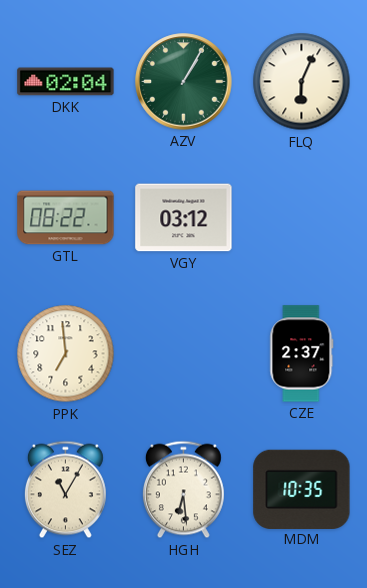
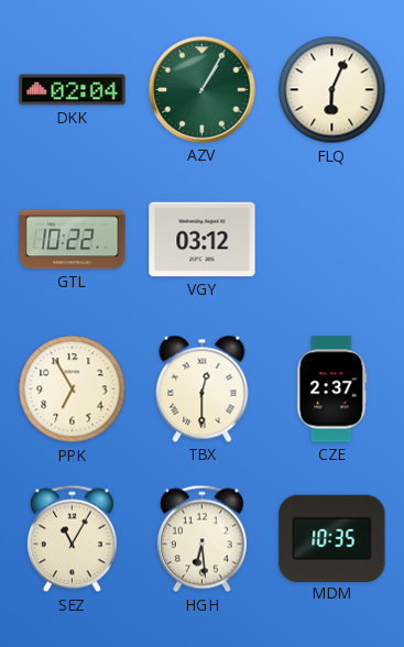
GTL: 08:22 -> 10:22
PPK: 6:59 -> 6:55
TBX: none -> 12:30
